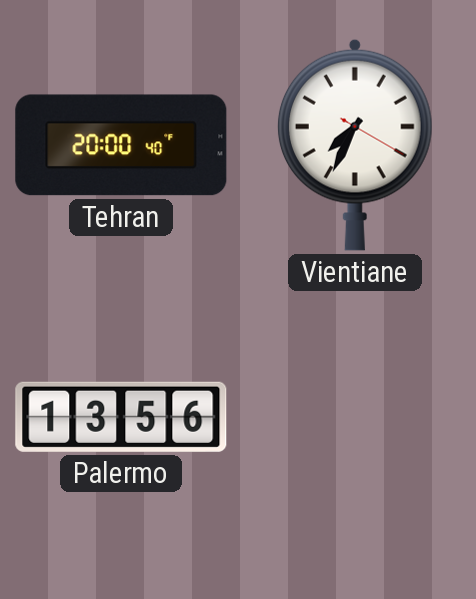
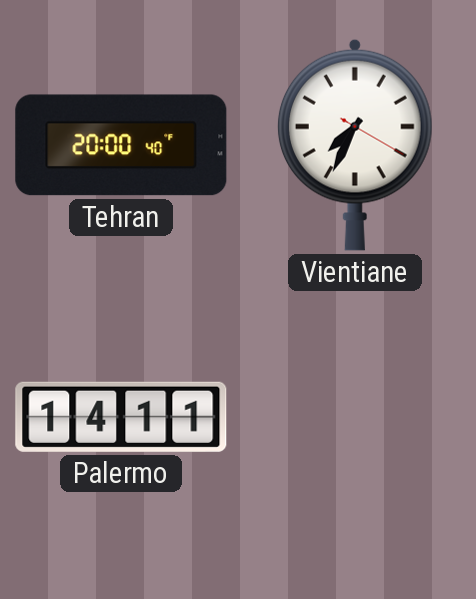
Palermo: 13:56 -> 14:11
